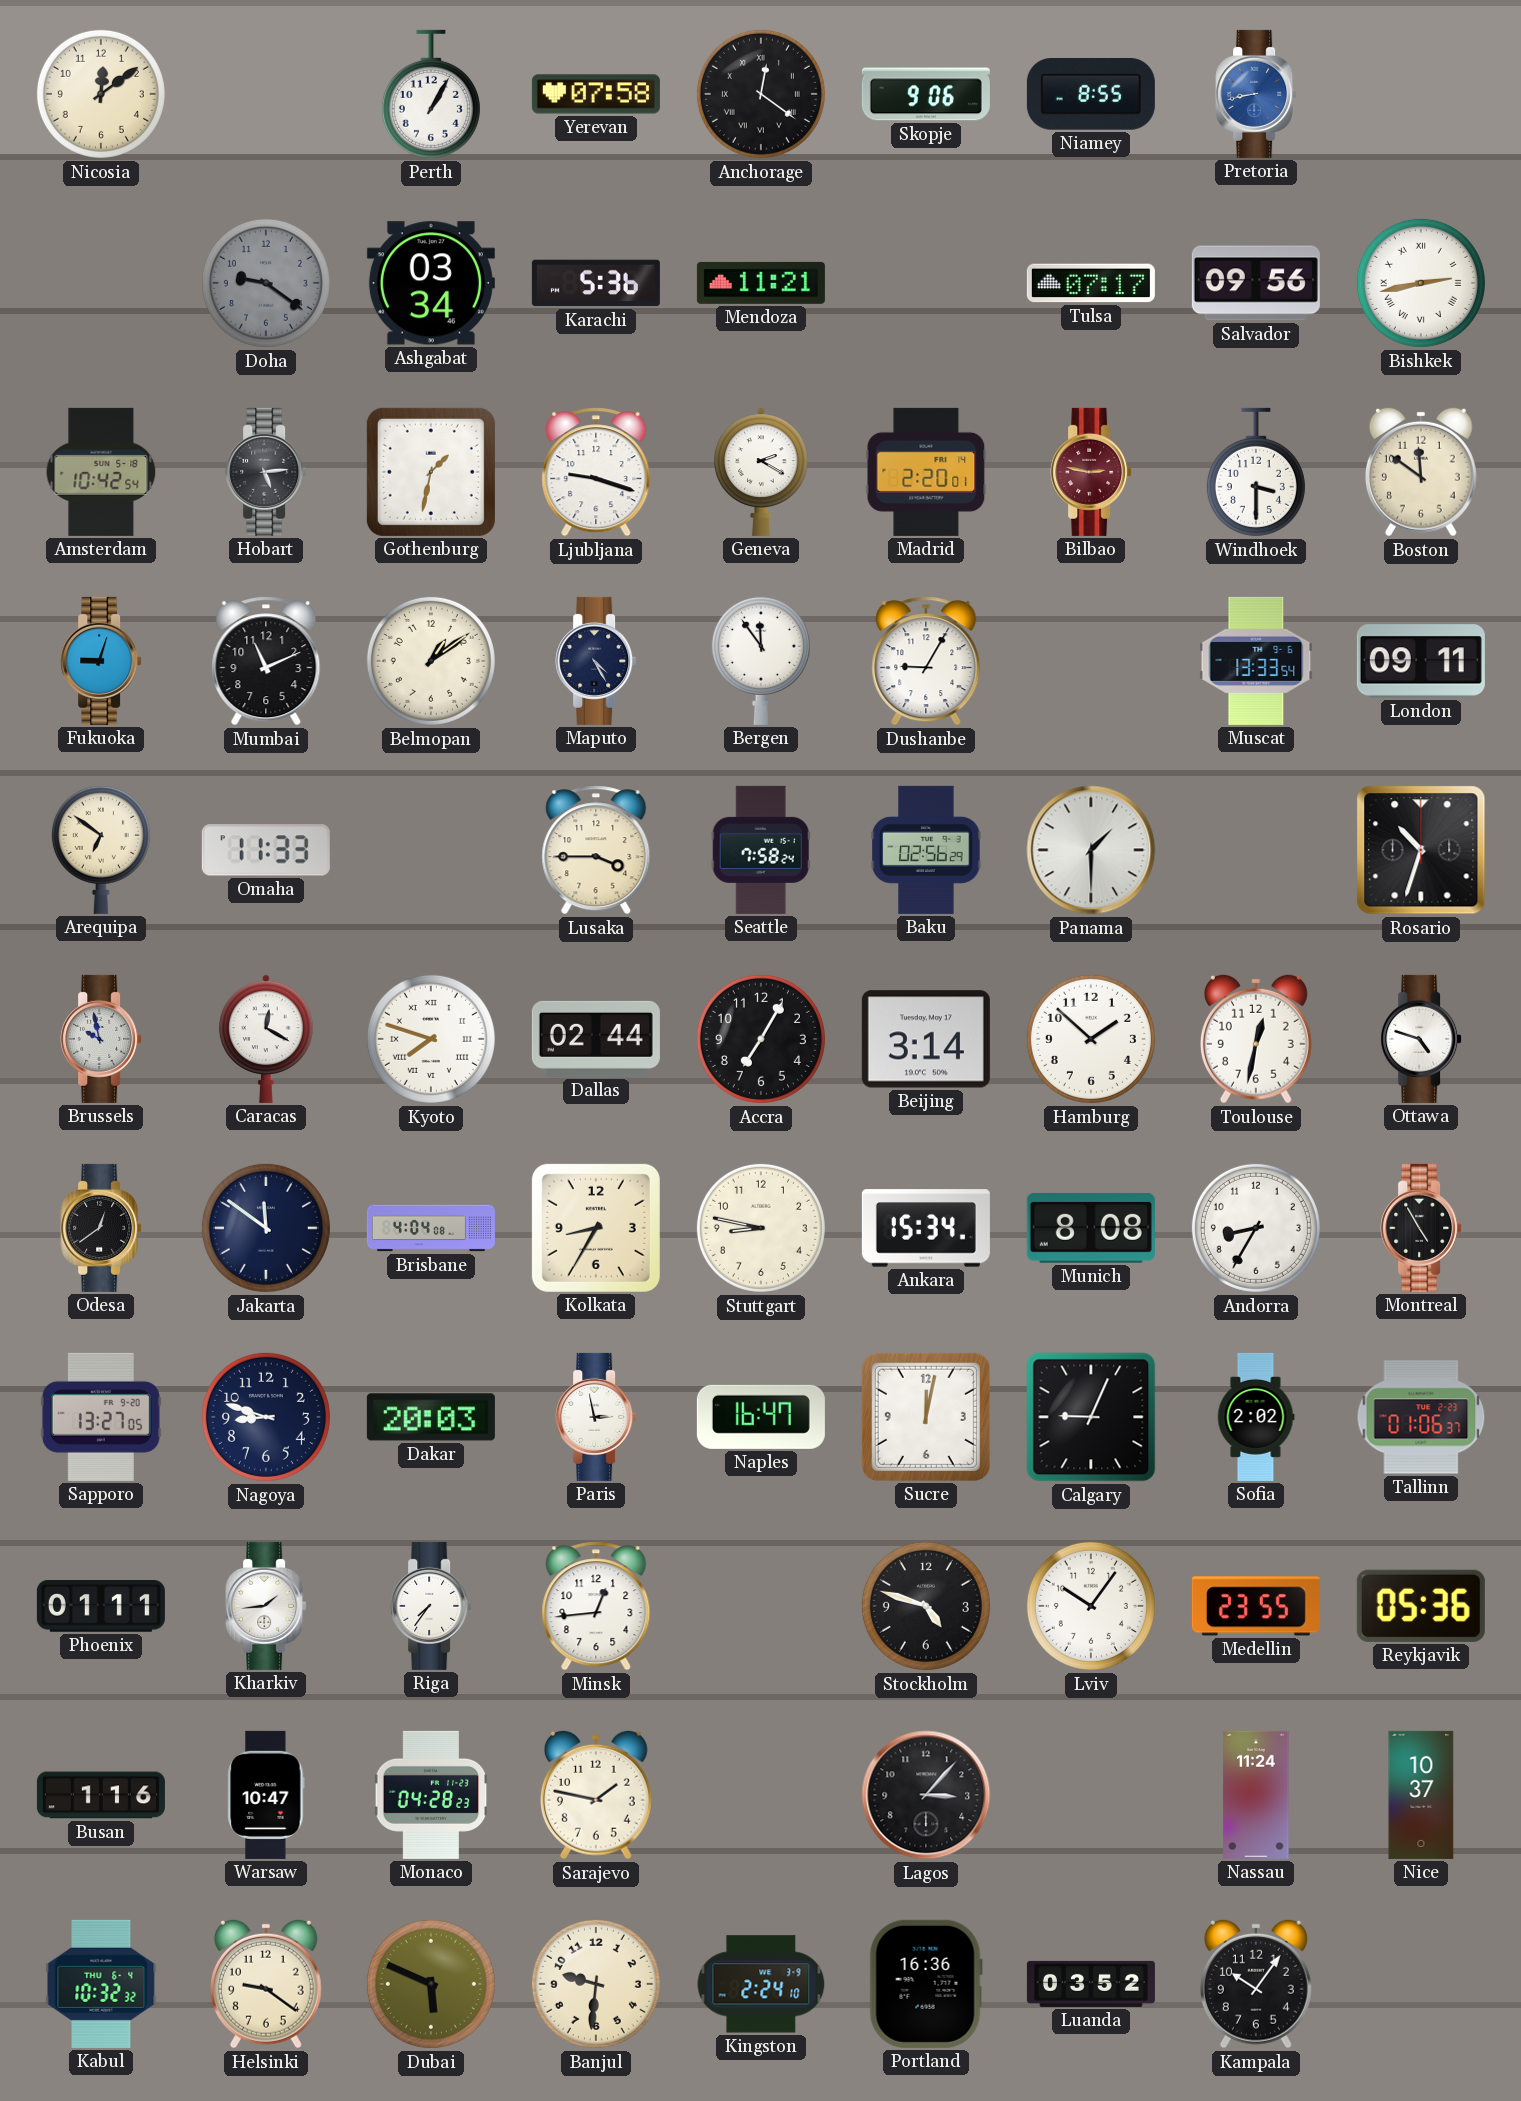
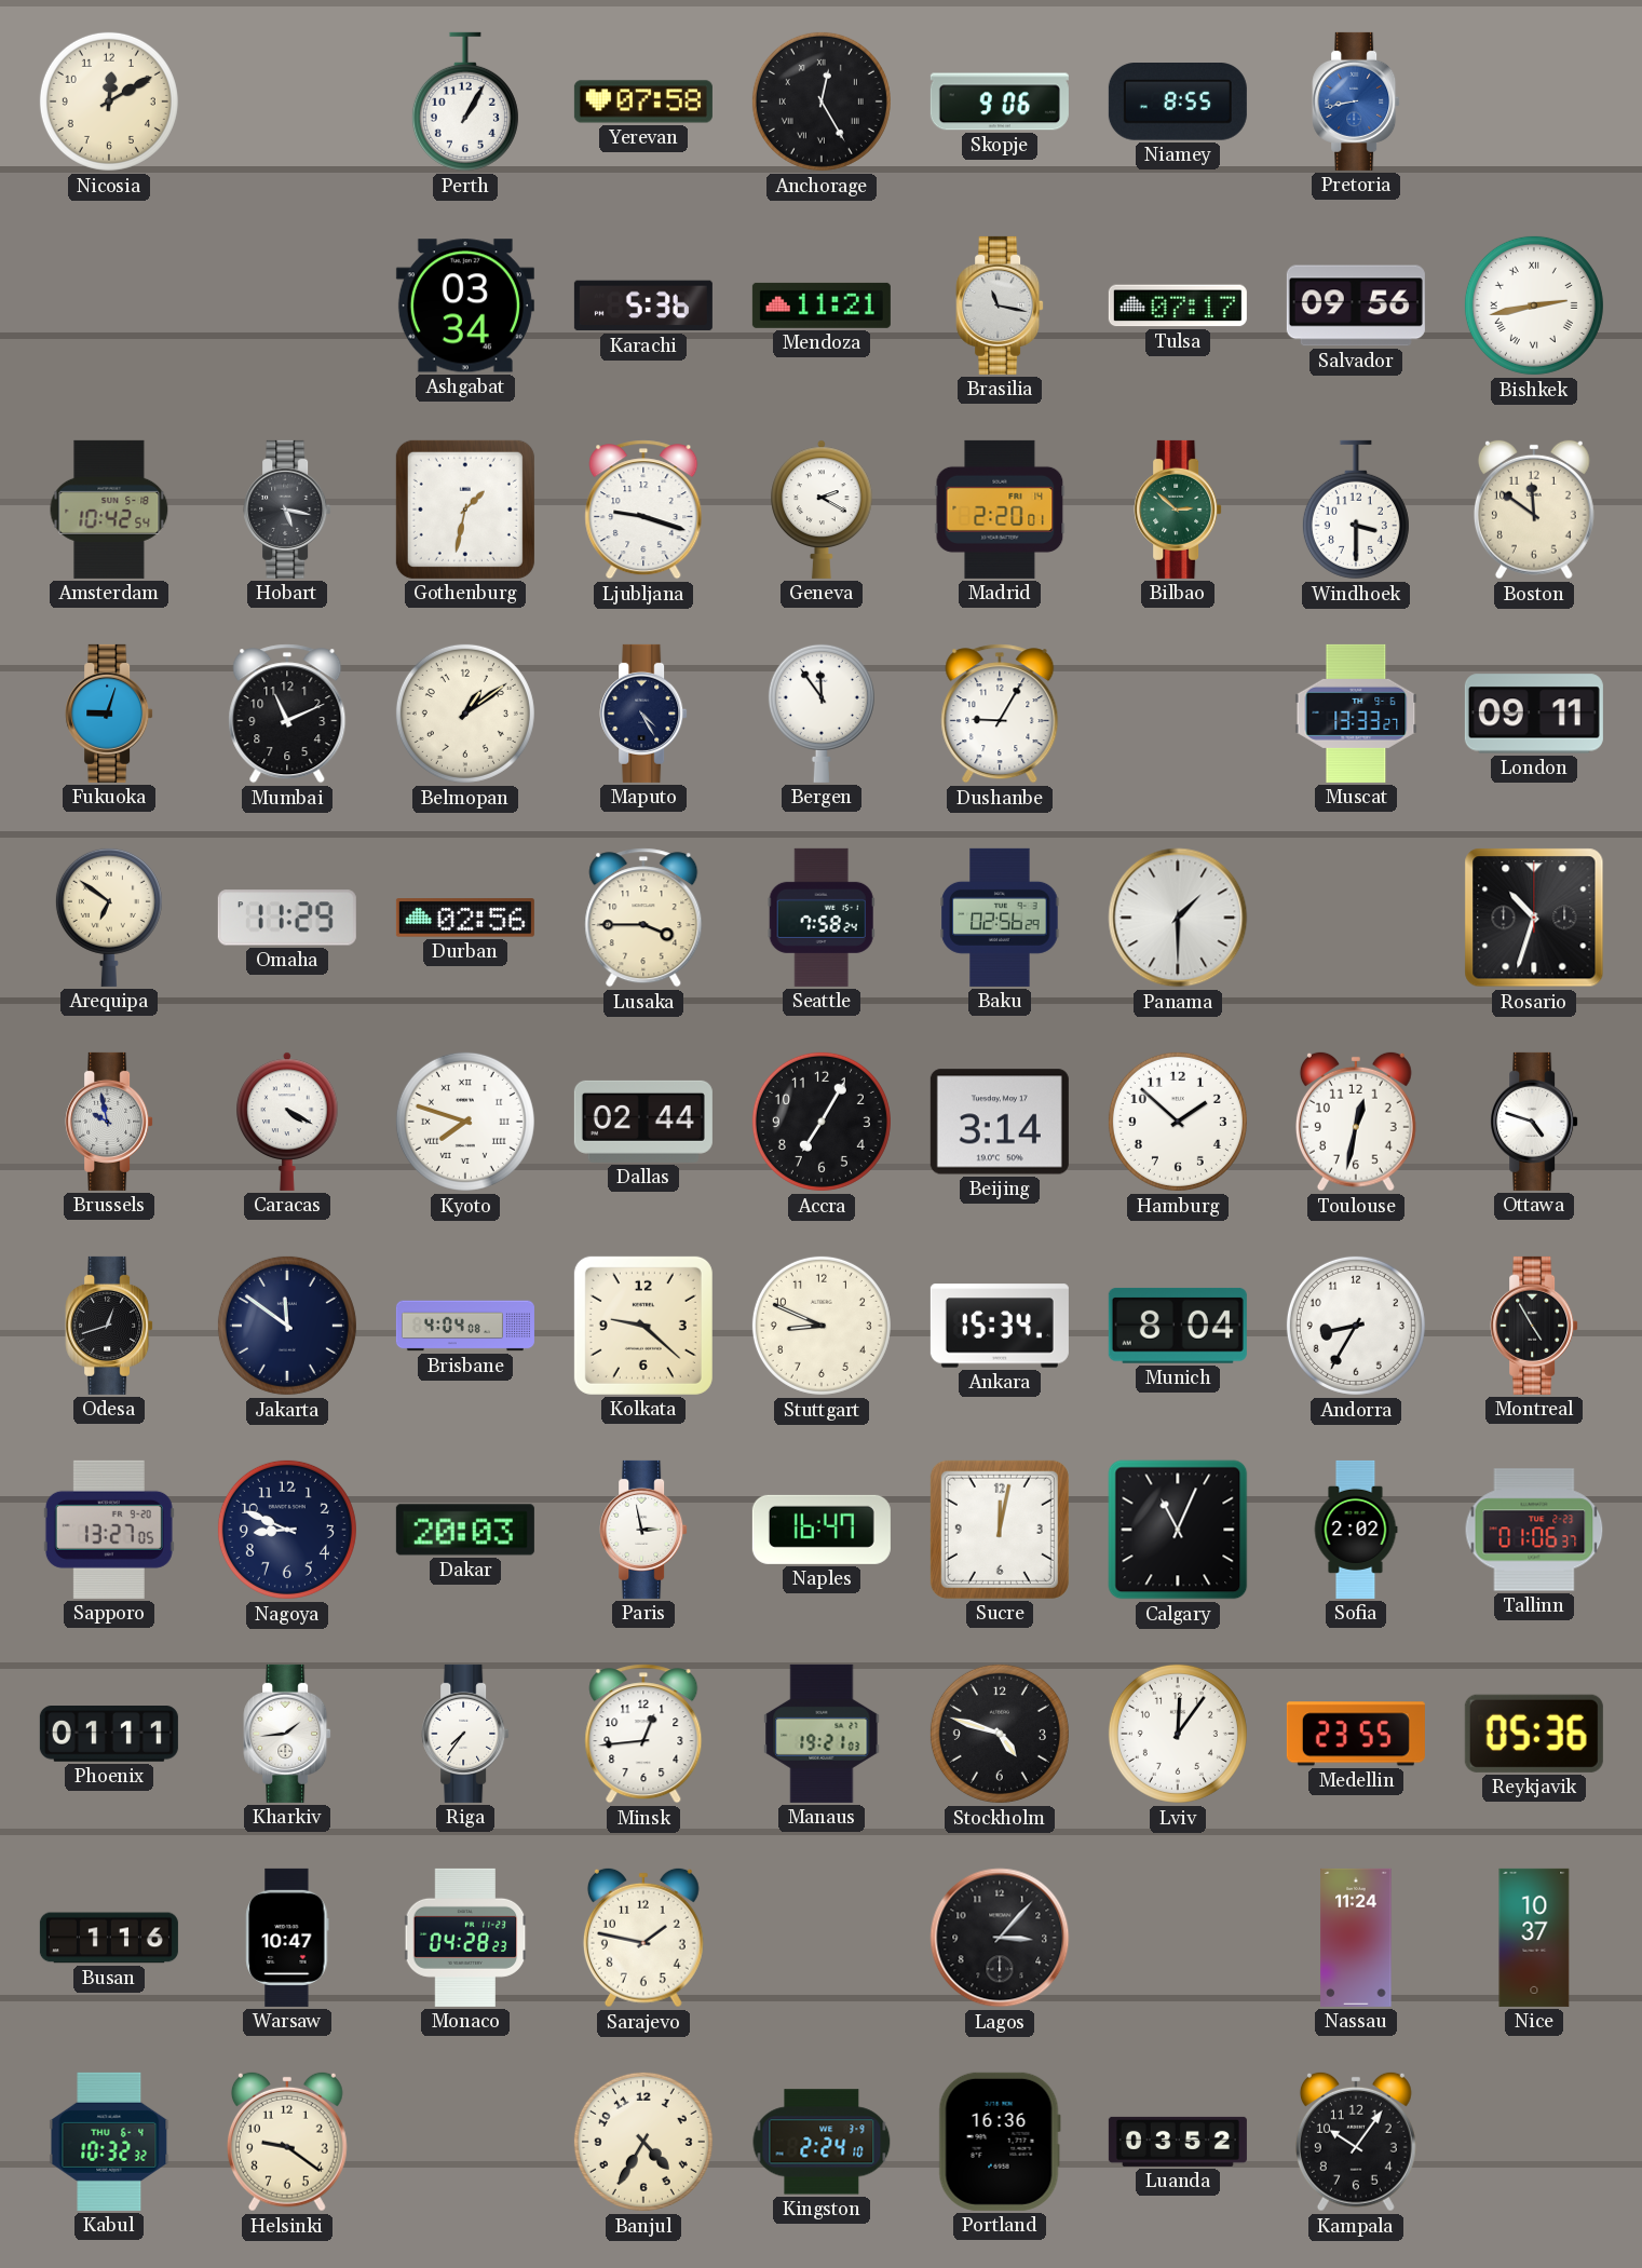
Nicosia: 12:09 -> 12:10
Anchorage: 12:21 -> 12:25
Doha: 9:21 -> none
Brasilia: none -> 11:17
Hobart: 5:14 -> 5:17
Bilbao: 2:47 -> 2:52
Bilbao dial: burgundy -> green
Muscat: 13:33:54 -> 13:33:27
Omaha: 11:33 -> 11:29
Durban: none -> 02:56
Caracas: 12:20 -> 4:20
Odesa: 12:39 -> 12:42
Kolkata: 8:35 -> 9:22
Stuttgart: 8:47 -> 8:49
Munich: 8:08 -> 8:04
Nagoya: 8:48 -> 8:49
Calgary: 9:04 -> 11:04
Manaus: none -> 19:21
Lviv: 10:06 -> 12:06
Dubai: 5:49 -> none
Banjul: 9:31 -> 4:35
